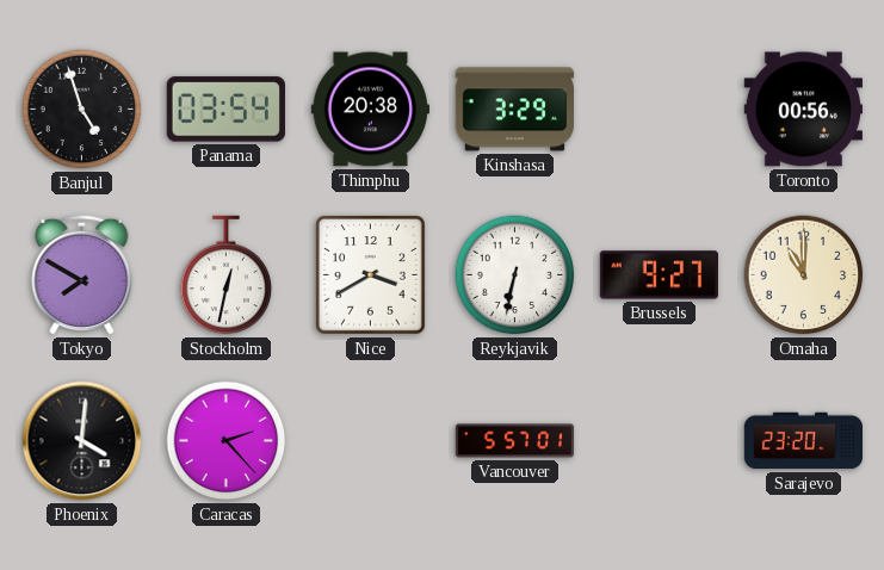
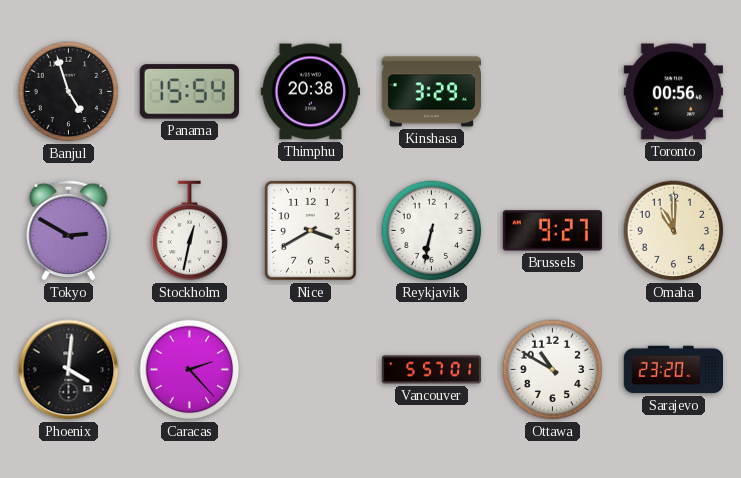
Panama: 03:54 -> 15:54
Tokyo: 7:50 -> 2:50
Ottawa: none -> 10:50
